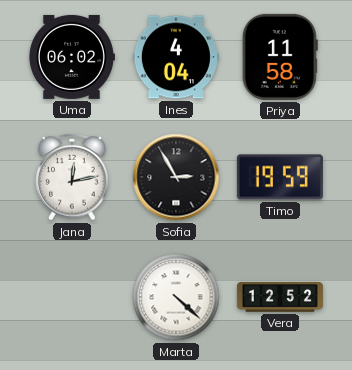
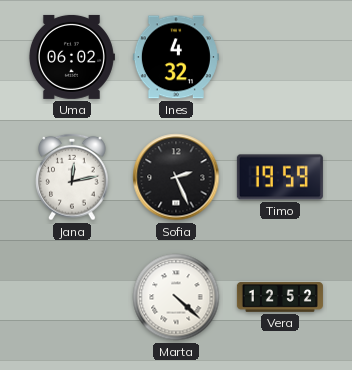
Ines: 4:04 -> 4:32
Priya: 11:58 -> none
Sofia: 2:55 -> 2:26
